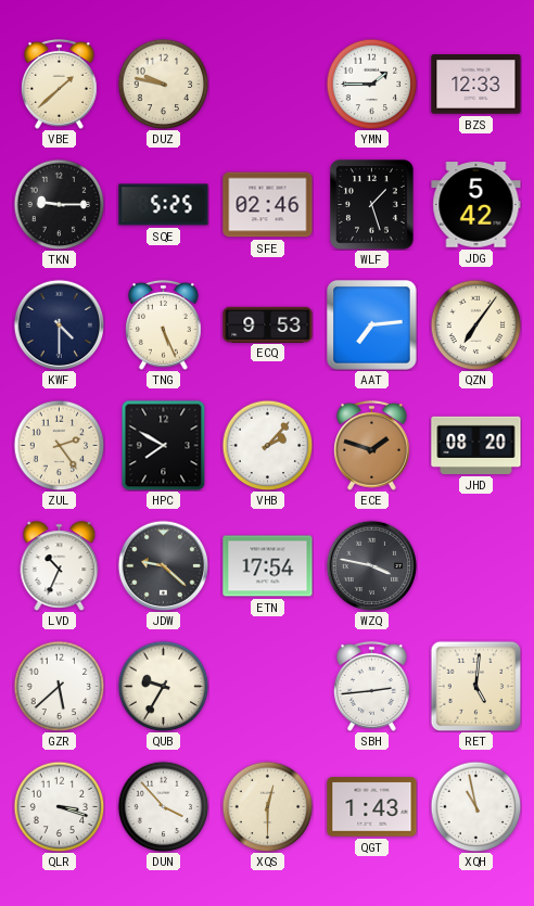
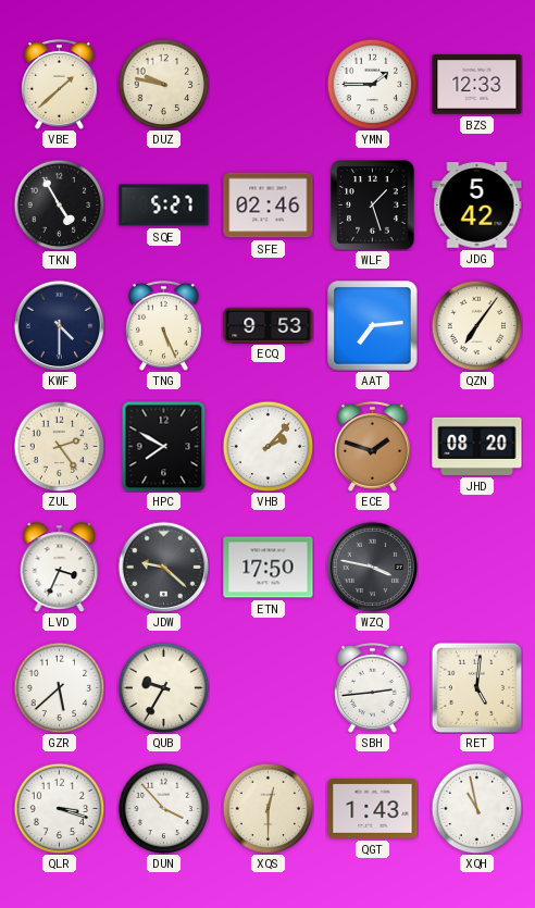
TKN: 9:15 -> 4:55
SQE: 5:25 -> 5:27
LVD: 10:34 -> 3:34
ETN: 17:54 -> 17:50
